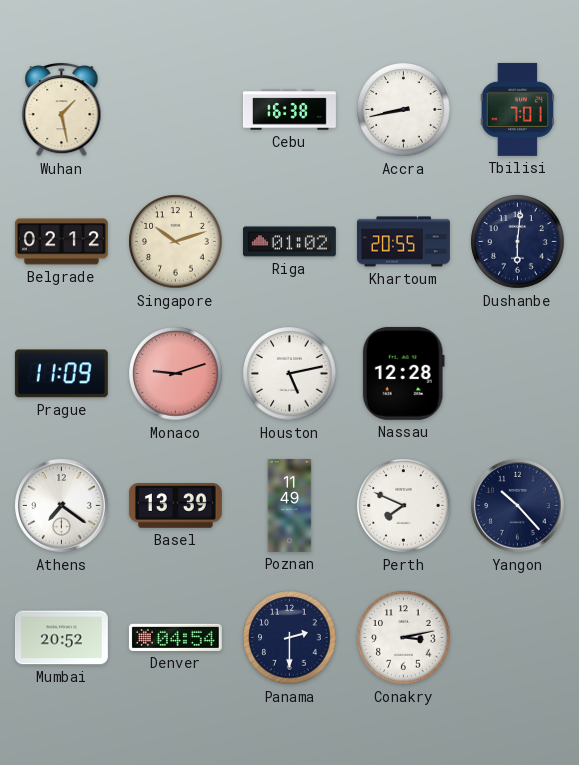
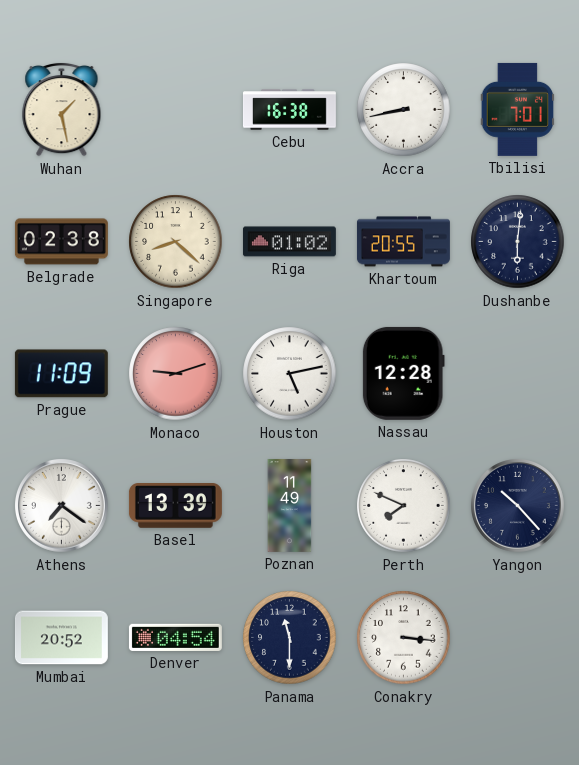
Belgrade: 02:12 -> 02:38
Singapore: 10:12 -> 8:22
Panama: 2:30 -> 11:30
Conakry: 3:13 -> 3:16
